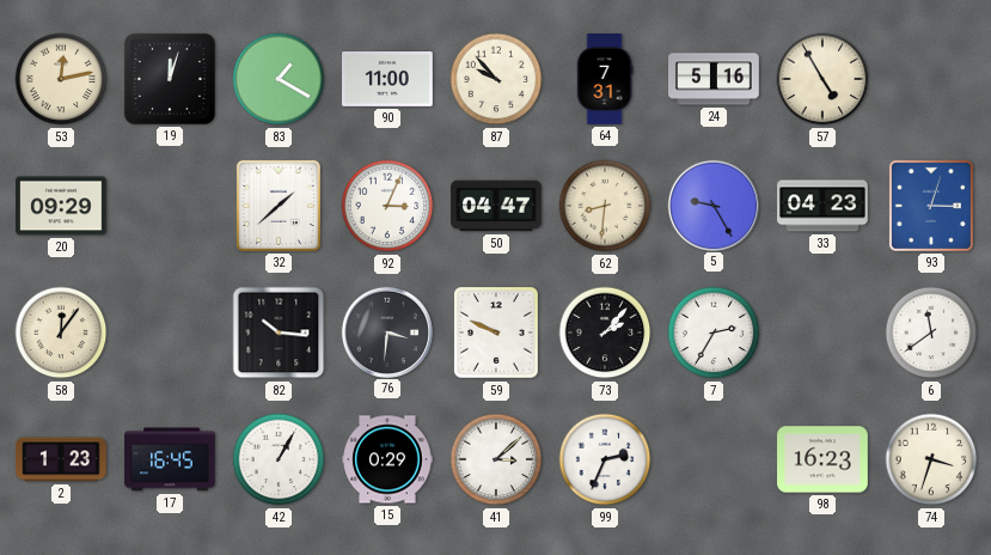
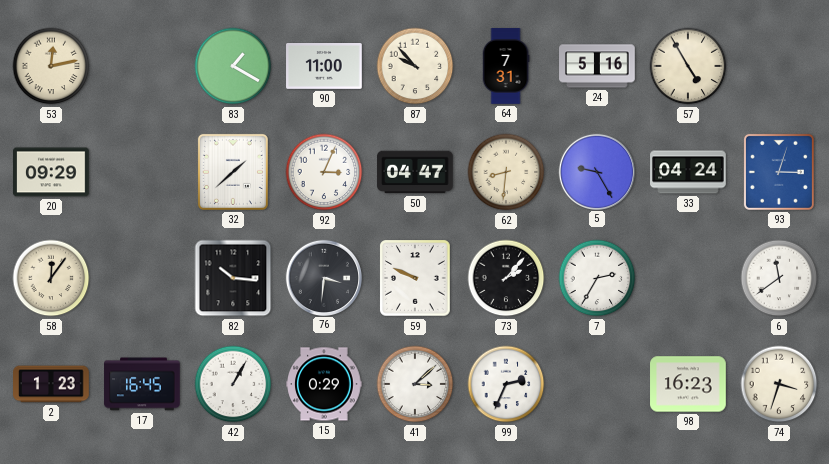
19: 12:03 -> none
33: 04:23 -> 04:24
